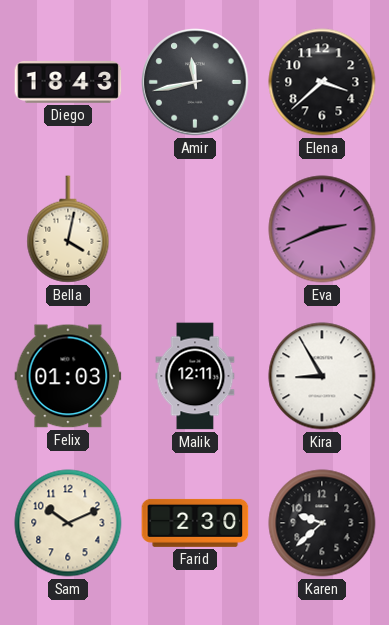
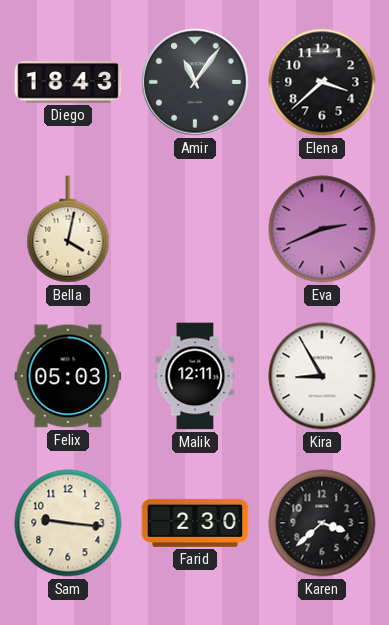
Amir: 11:43 -> 11:06
Felix: 01:03 -> 05:03
Sam: 10:11 -> 9:16
Karen: 9:38 -> 3:38
